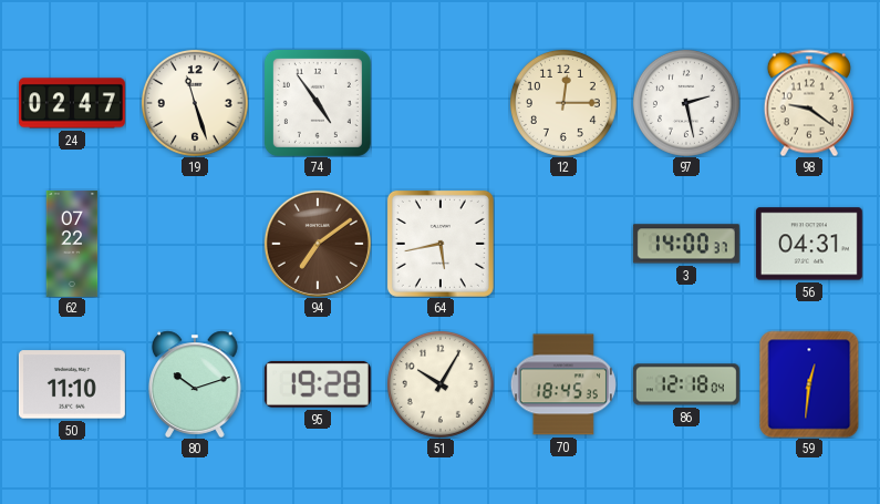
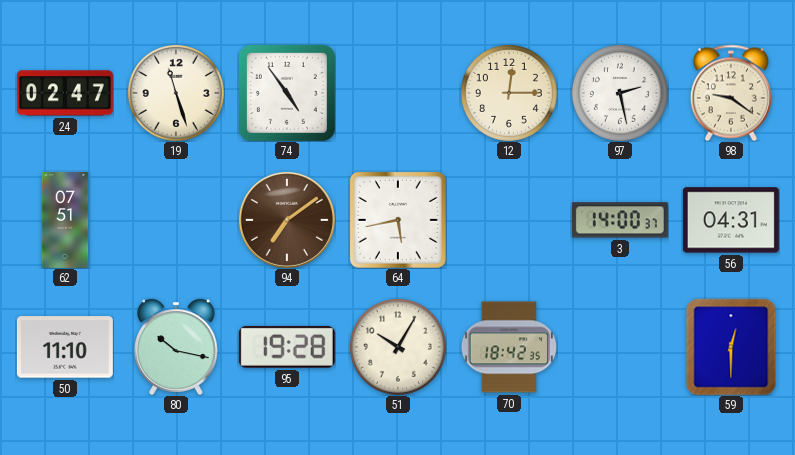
62: 07:22 -> 07:51
80: 10:12 -> 10:17
70: 18:45 -> 18:42
86: 12:18 -> none
59: 12:31 -> 12:30
